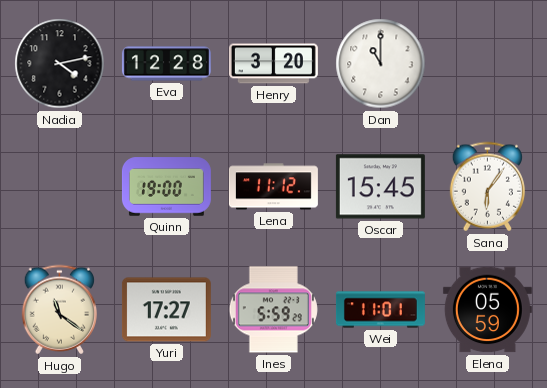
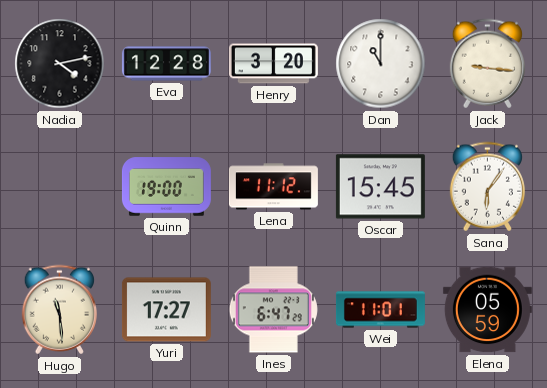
Jack: none -> 9:16
Hugo: 11:21 -> 11:29
Ines: 5:59 -> 6:47
